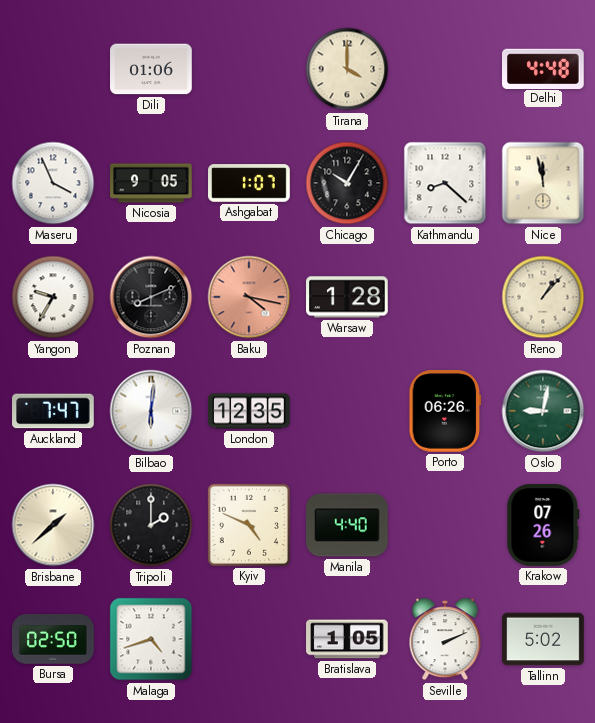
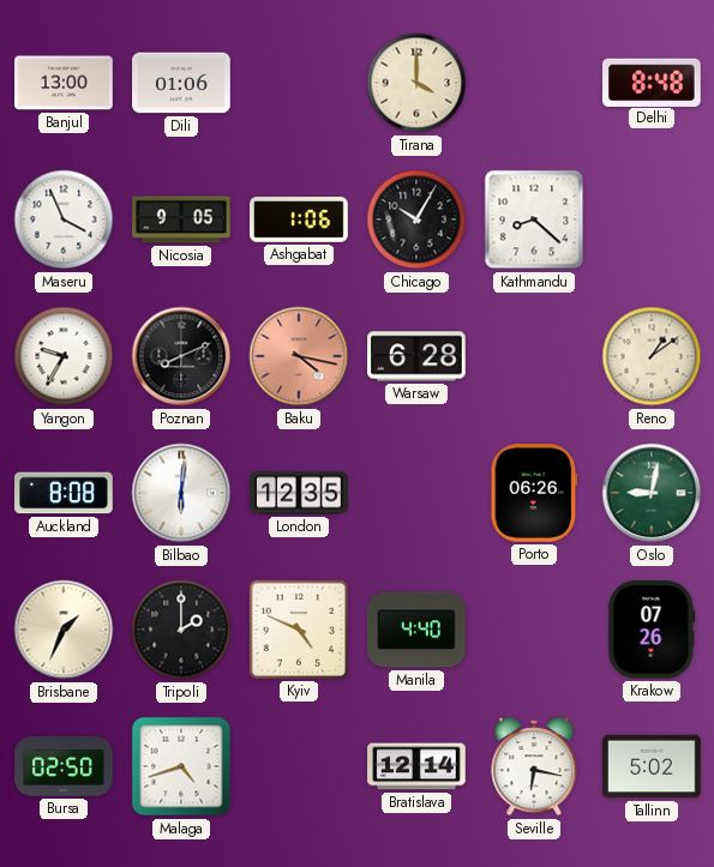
Banjul: none -> 13:00
Delhi: 4:48 -> 8:48
Ashgabat: 1:07 -> 1:06
Nice: 11:58 -> none
Warsaw: 1:28 -> 6:28
Reno: 1:07 -> 1:09
Auckland: 7:47 -> 8:08
Brisbane: 1:38 -> 1:34
Bratislava: 1:05 -> 12:14
Seville: 2:11 -> 6:17
